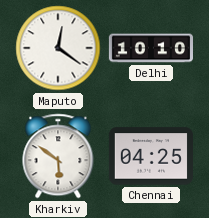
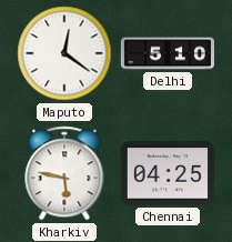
Delhi: 10:10 -> 5:10
Kharkiv: 5:51 -> 5:47
